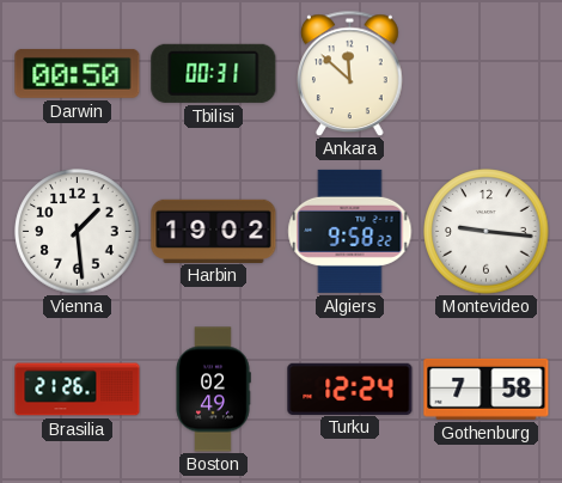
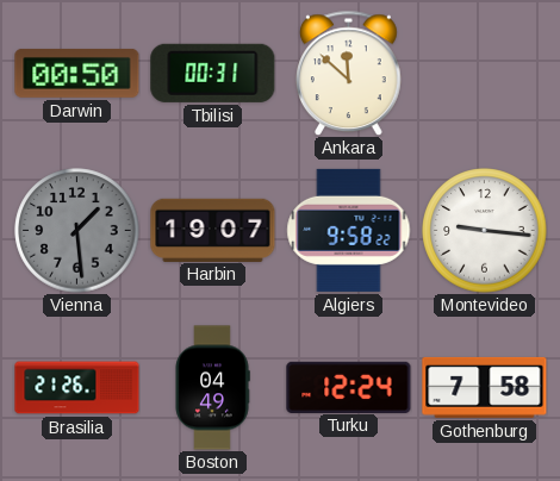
Vienna dial: white -> grey
Harbin: 19:02 -> 19:07
Boston: 02:49 -> 04:49
